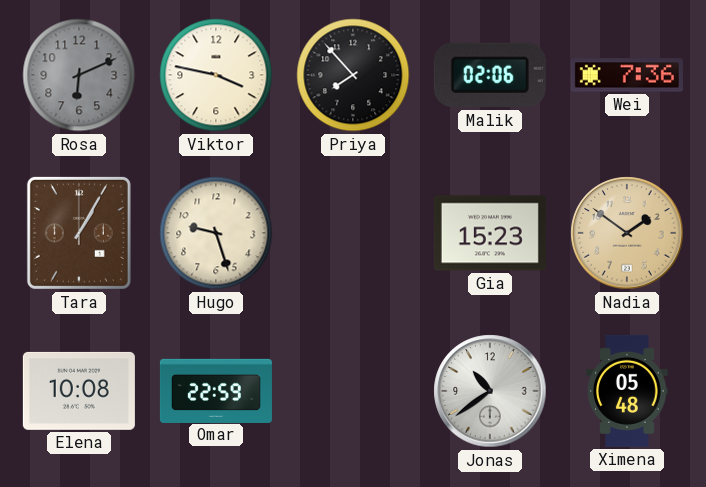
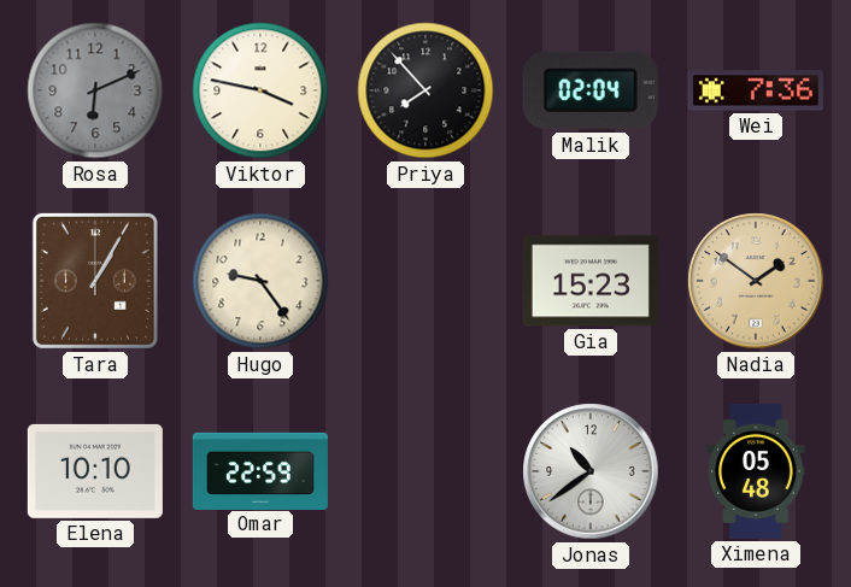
Malik: 02:06 -> 02:04
Hugo: 9:27 -> 9:24
Elena: 10:08 -> 10:10
